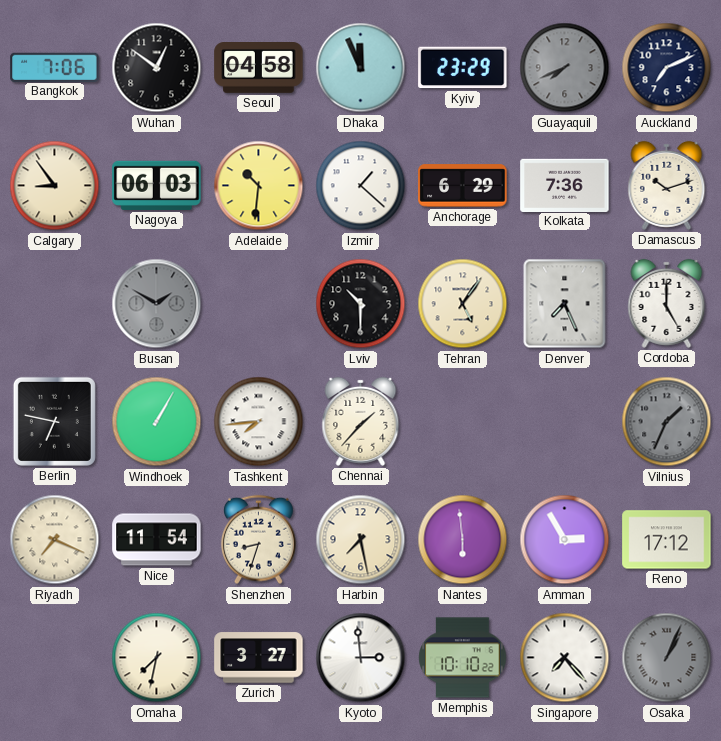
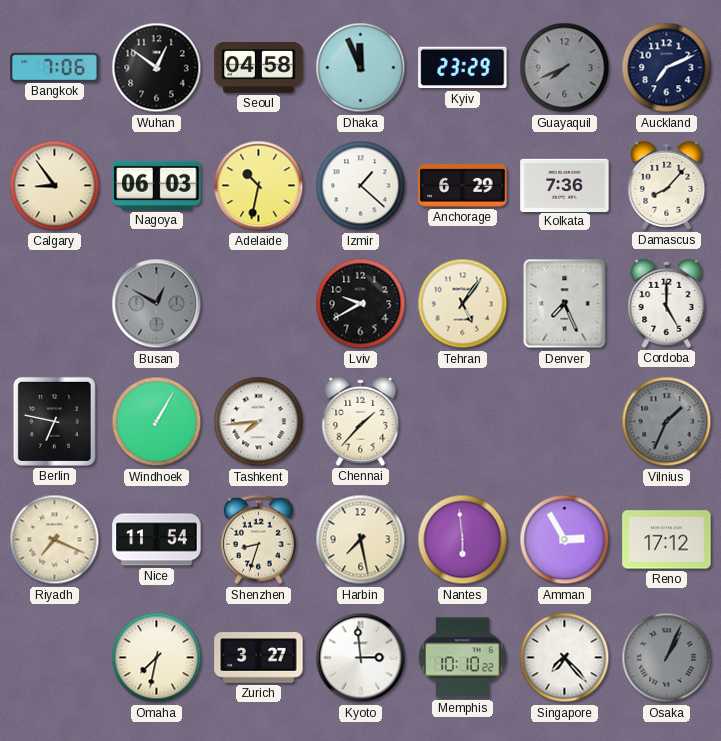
Adelaide: 10:31 -> 10:32
Damascus: 10:12 -> 8:07
Busan: 1:50 -> 12:50
Lviv: 10:30 -> 9:40
